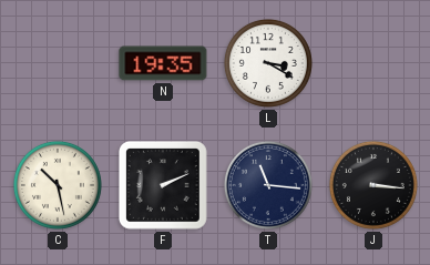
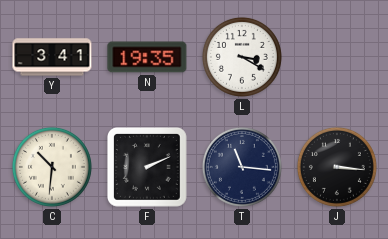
Y: none -> 3:41
C: 10:28 -> 10:31
